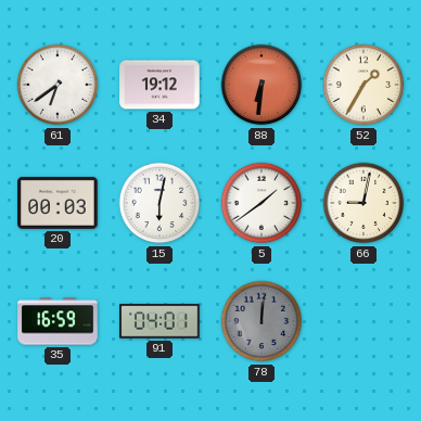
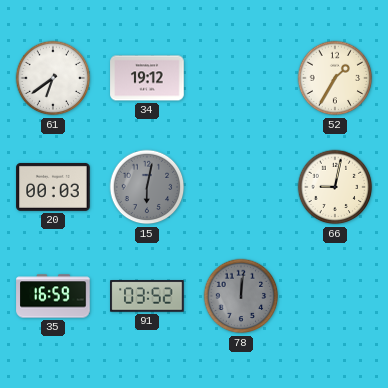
88: 6:31 -> none
15 dial: white -> grey
5: 1:39 -> none
91: 04:01 -> 03:52
